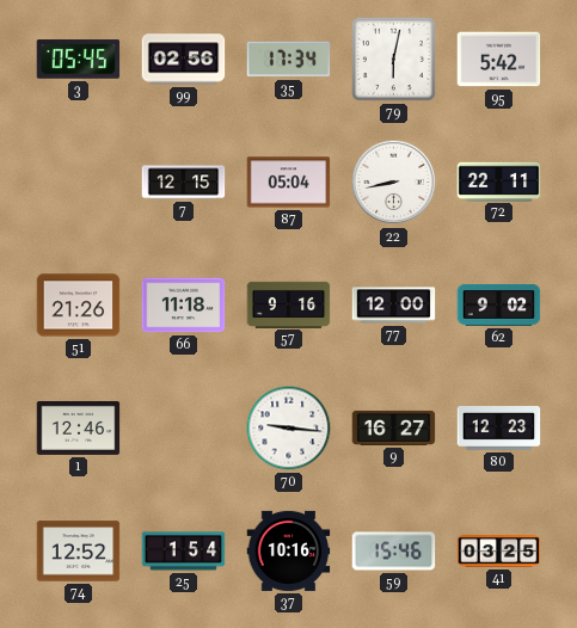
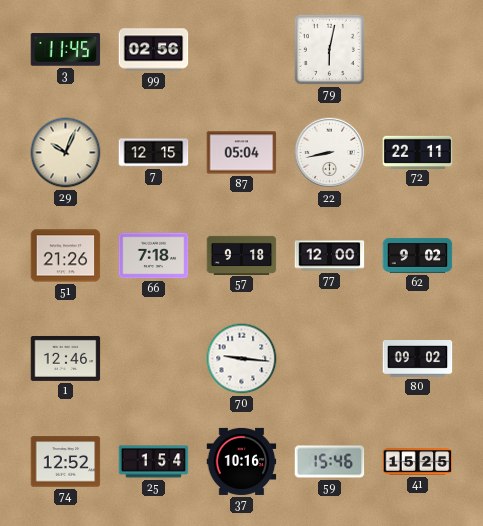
3: 05:45 -> 11:45
35: 17:34 -> none
95: 5:42 -> none
29: none -> 10:04
66: 11:18 -> 7:18
57: 9:16 -> 9:18
9: 16:27 -> none
80: 12:23 -> 09:02
41: 03:25 -> 15:25
